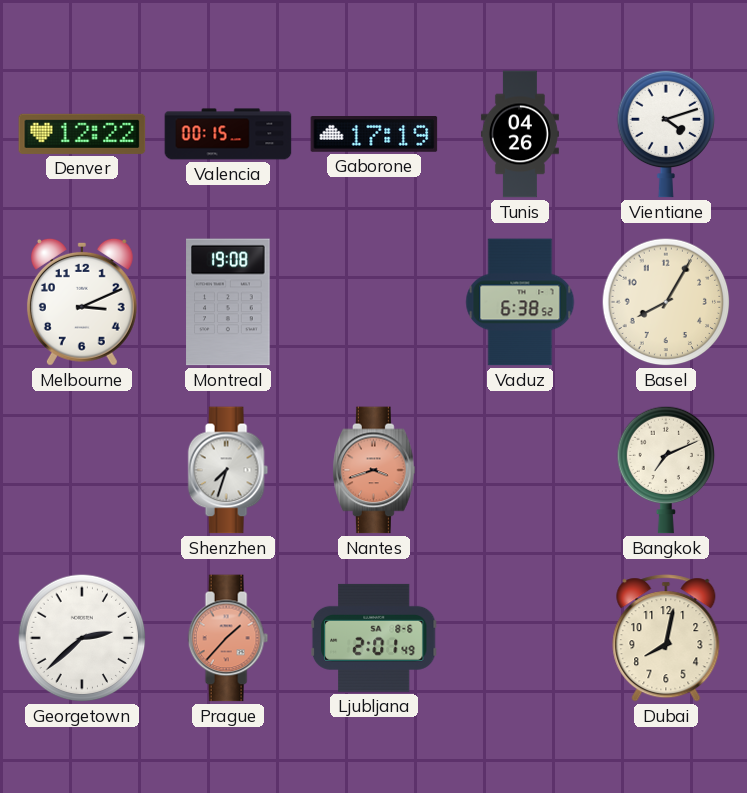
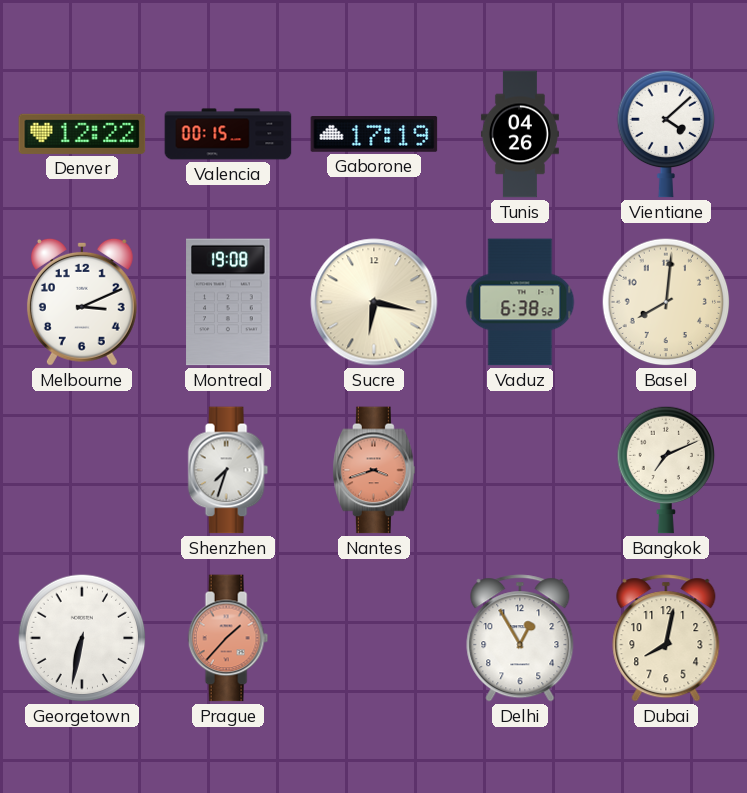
Vientiane: 4:12 -> 4:08
Sucre: none -> 6:17
Basel: 8:05 -> 8:01
Georgetown: 2:38 -> 6:32
Ljubljana: 2:01 -> none
Delhi: none -> 12:55
